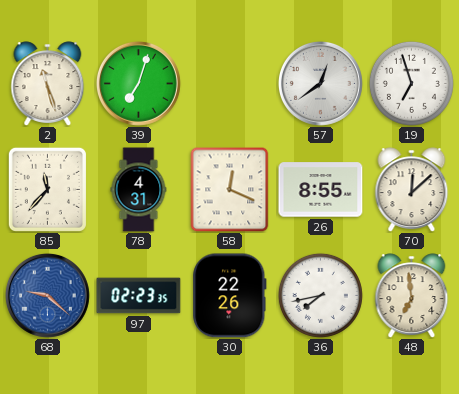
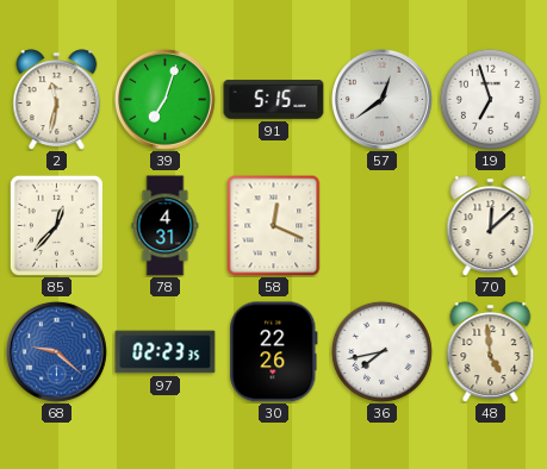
2: 11:27 -> 11:32
91: none -> 5:15
85: 11:37 -> 12:37
26: 8:55 -> none
48: 6:59 -> 4:59
